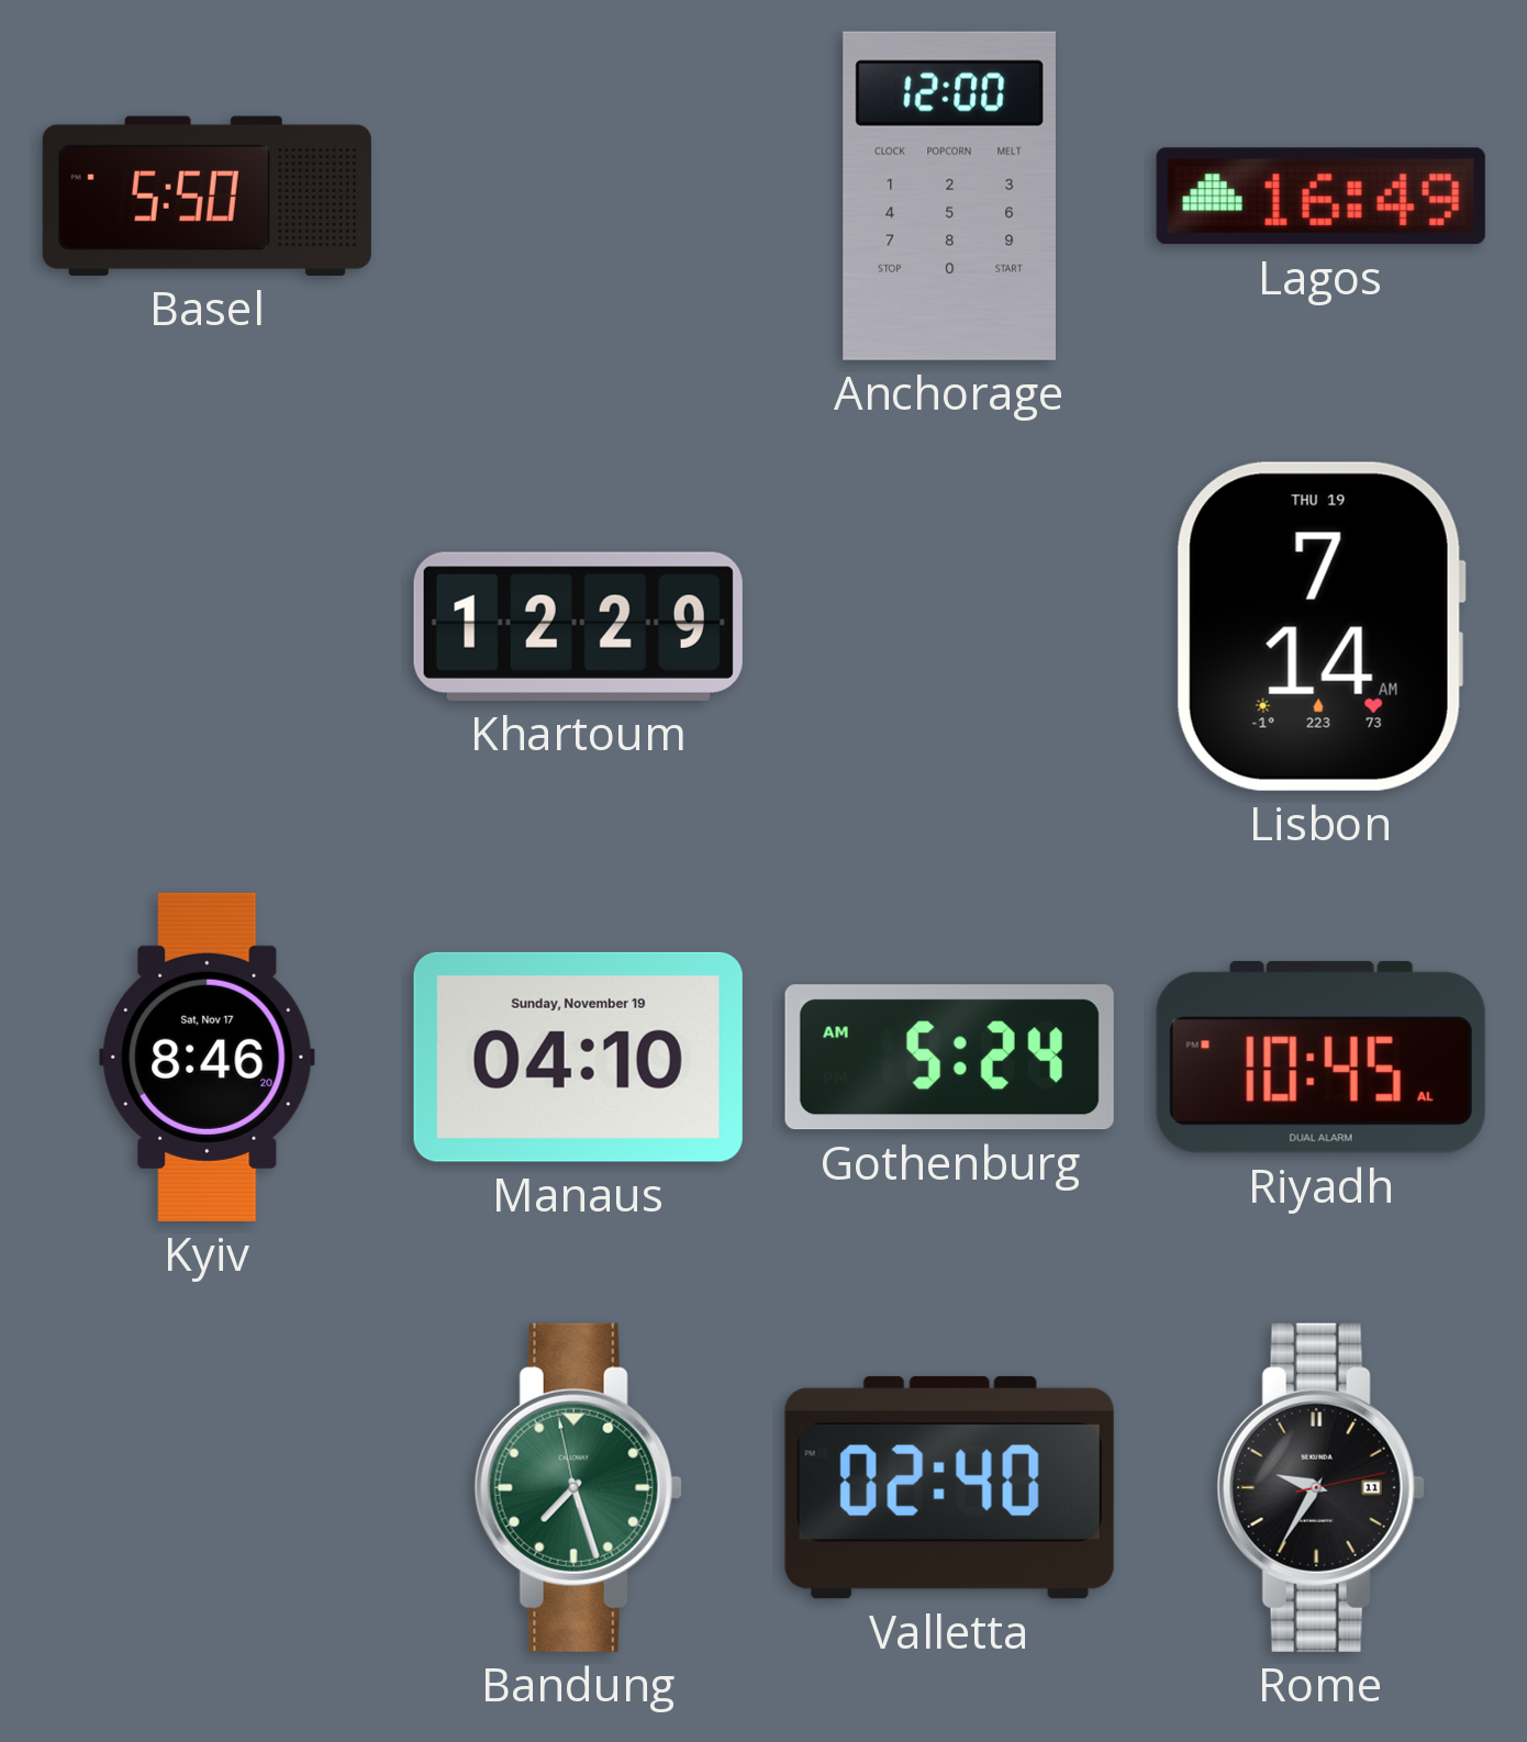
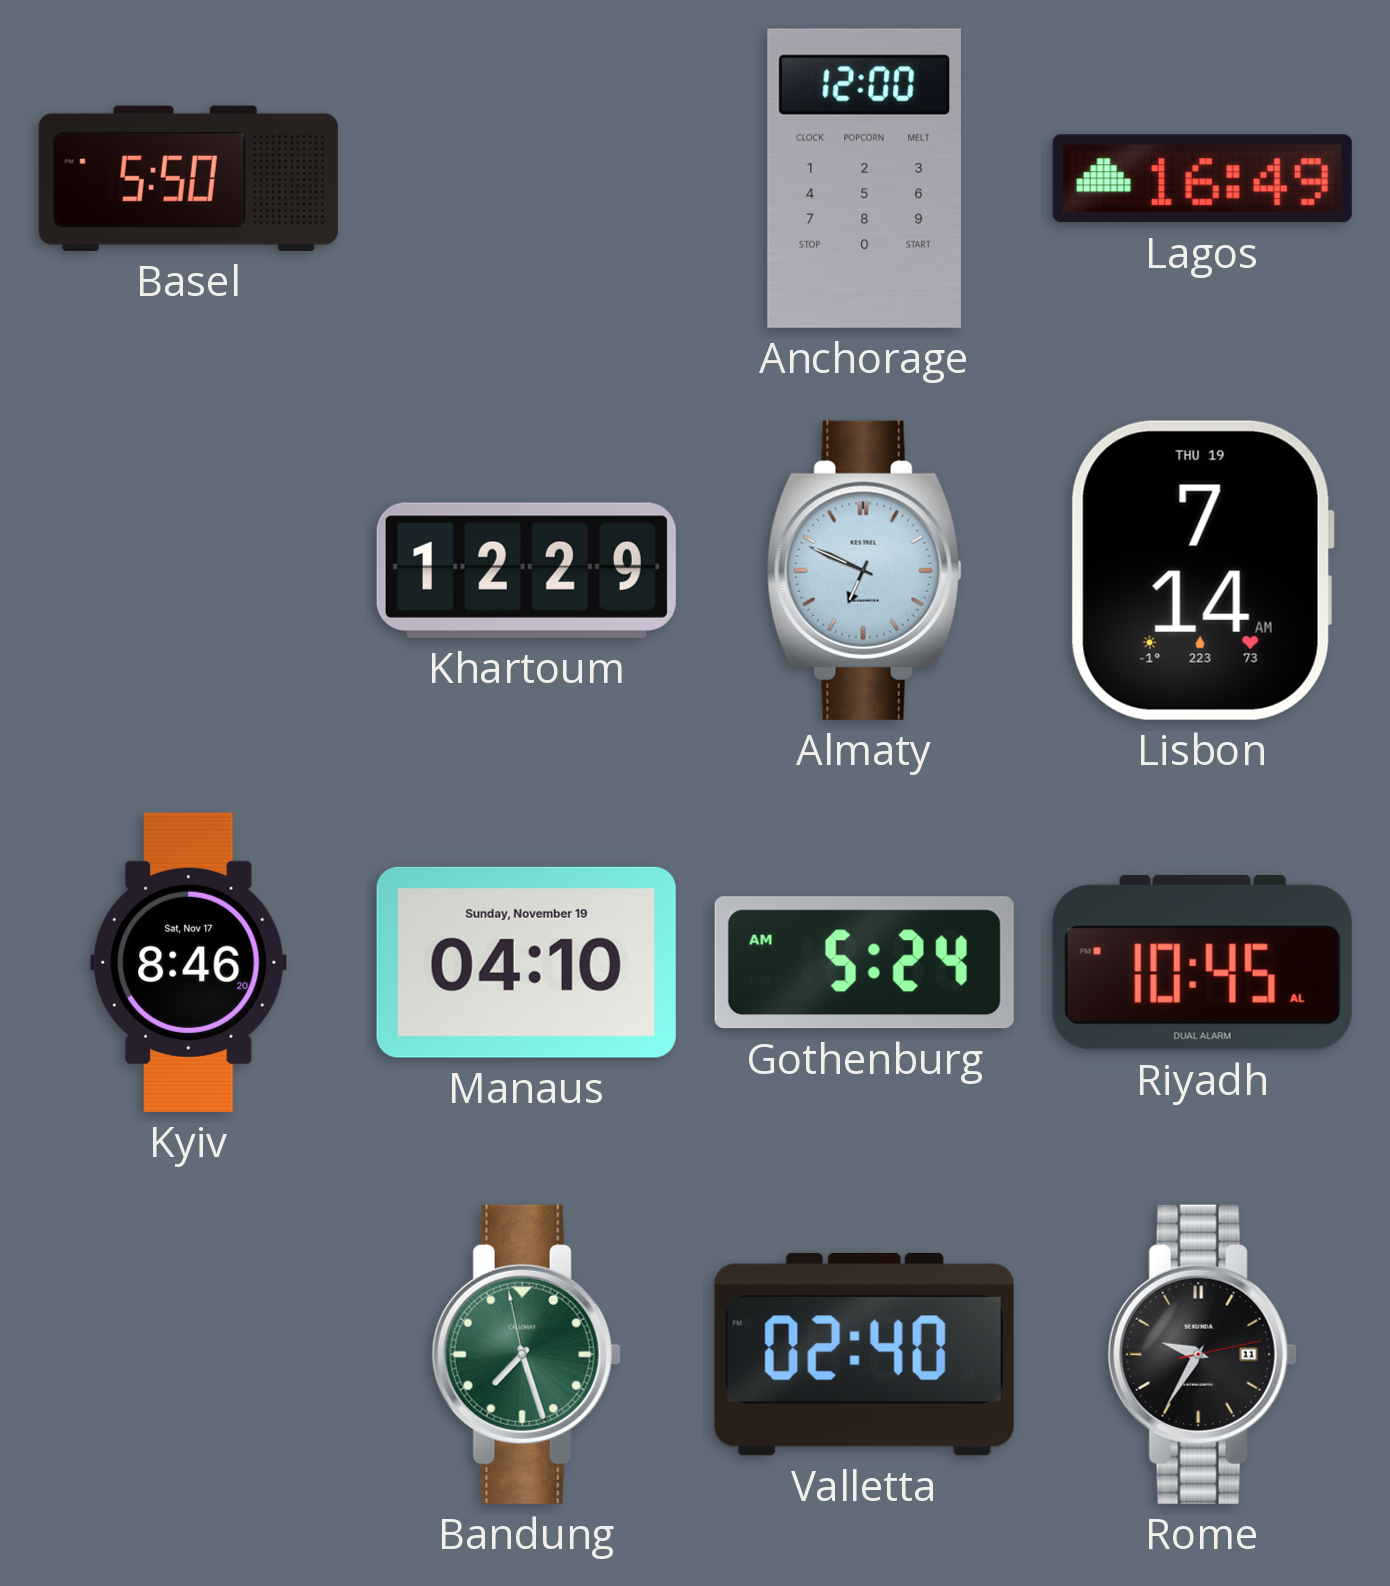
Almaty: none -> 6:49
